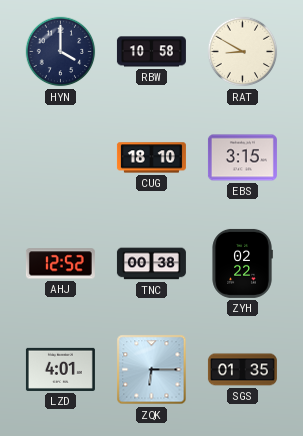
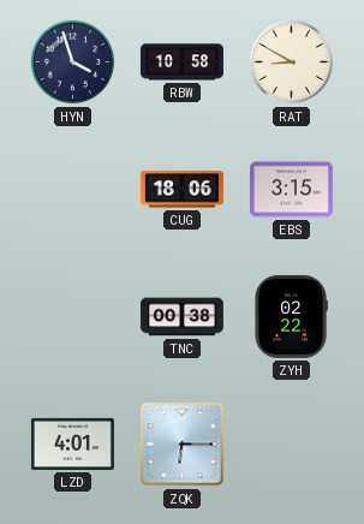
HYN: 4:00 -> 3:57
CUG: 18:10 -> 18:06
AHJ: 12:52 -> none
SGS: 01:35 -> none
